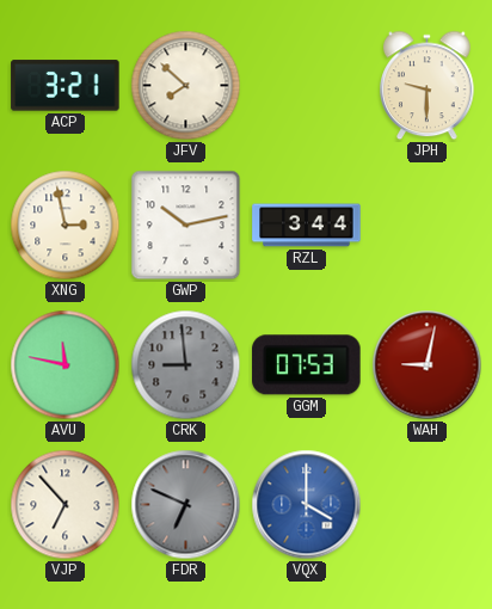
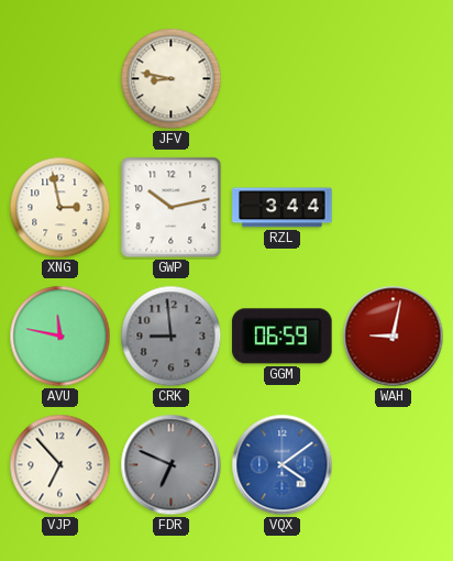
ACP: 3:21 -> none
JFV: 7:52 -> 8:47
JPH: 9:30 -> none
GGM: 07:53 -> 06:59
VQX: 4:00 -> 4:09
